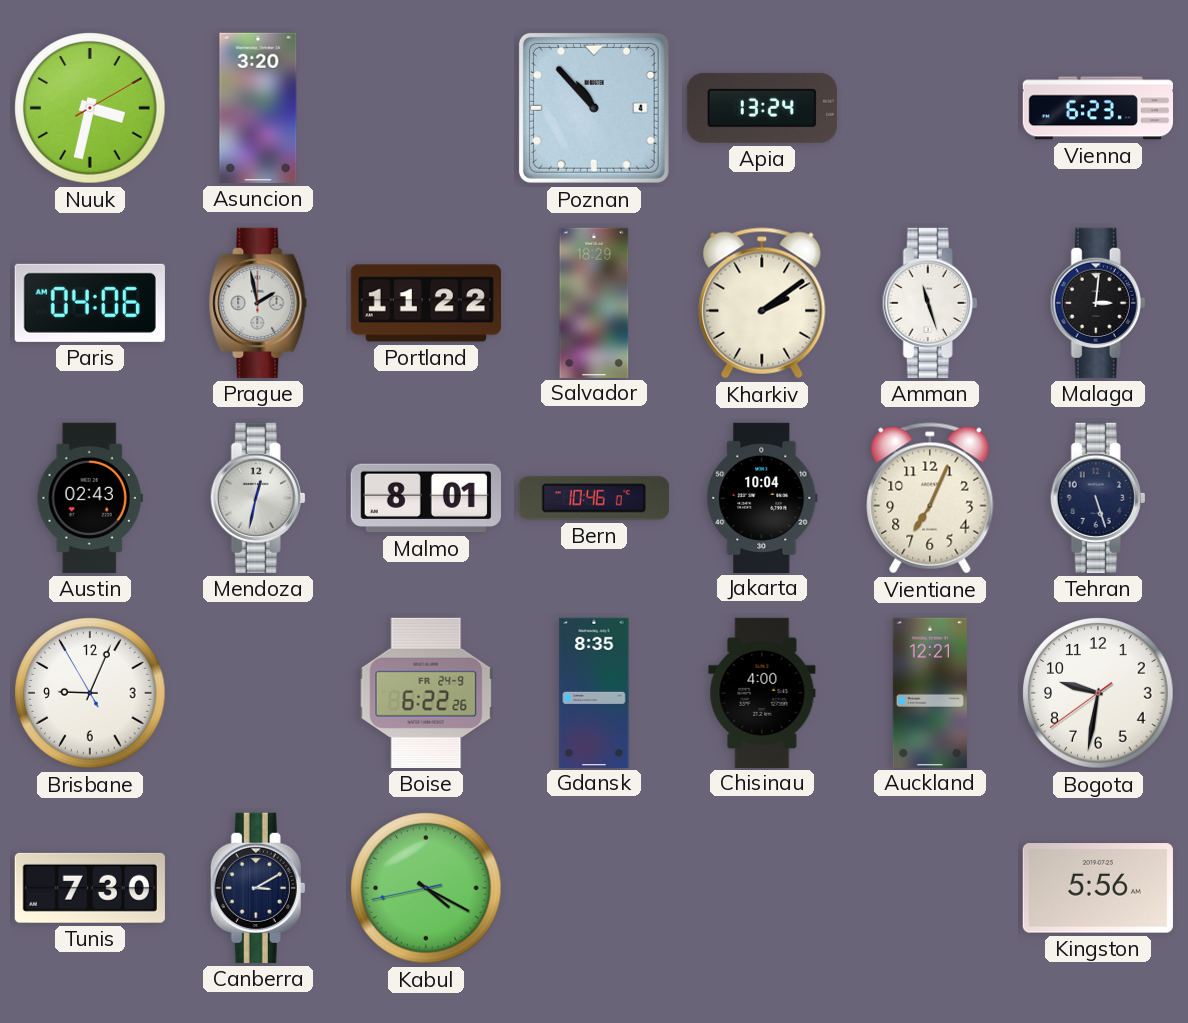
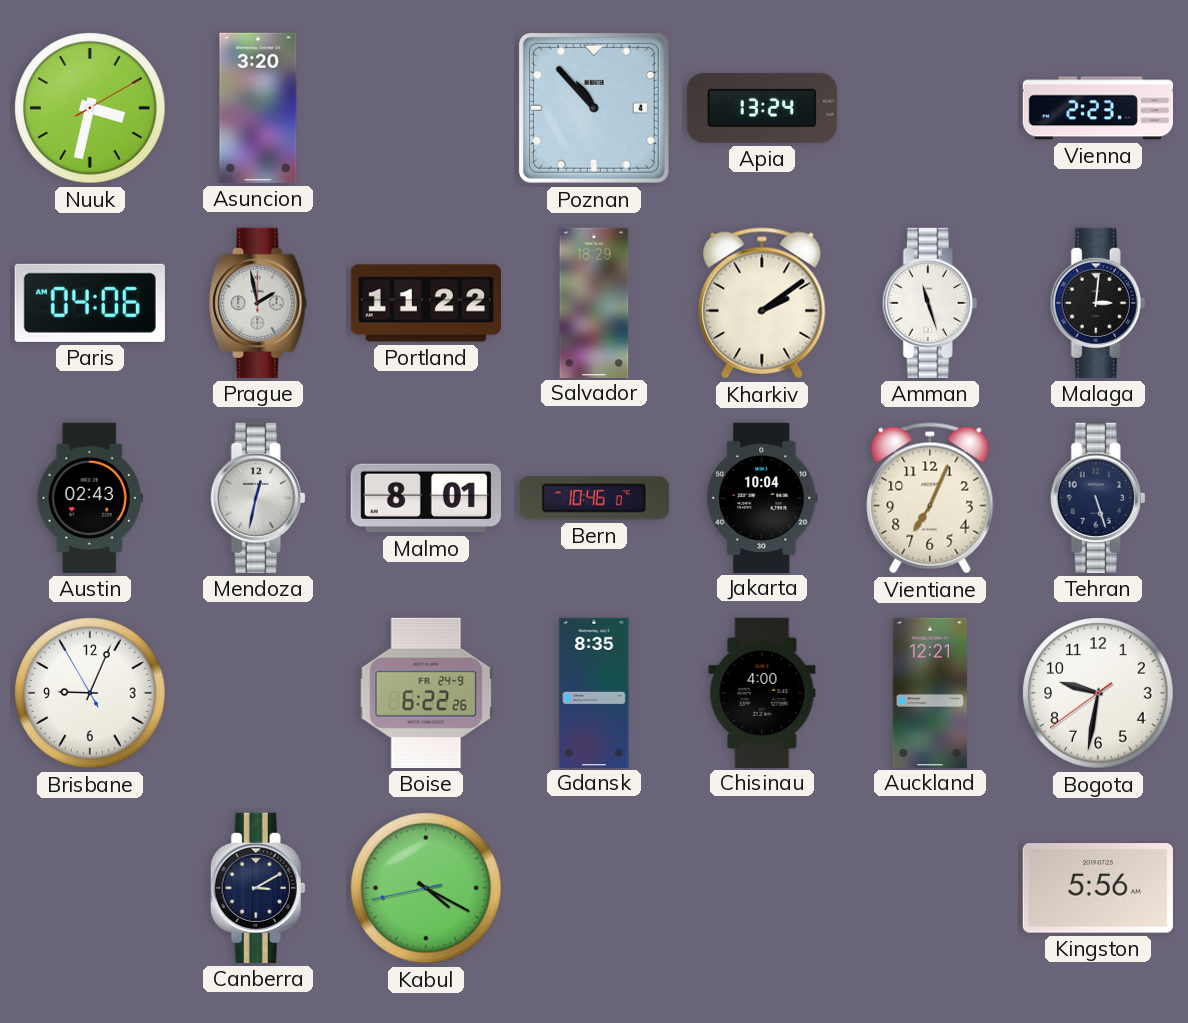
Vienna: 6:23 -> 2:23
Tunis: 7:30 -> none
